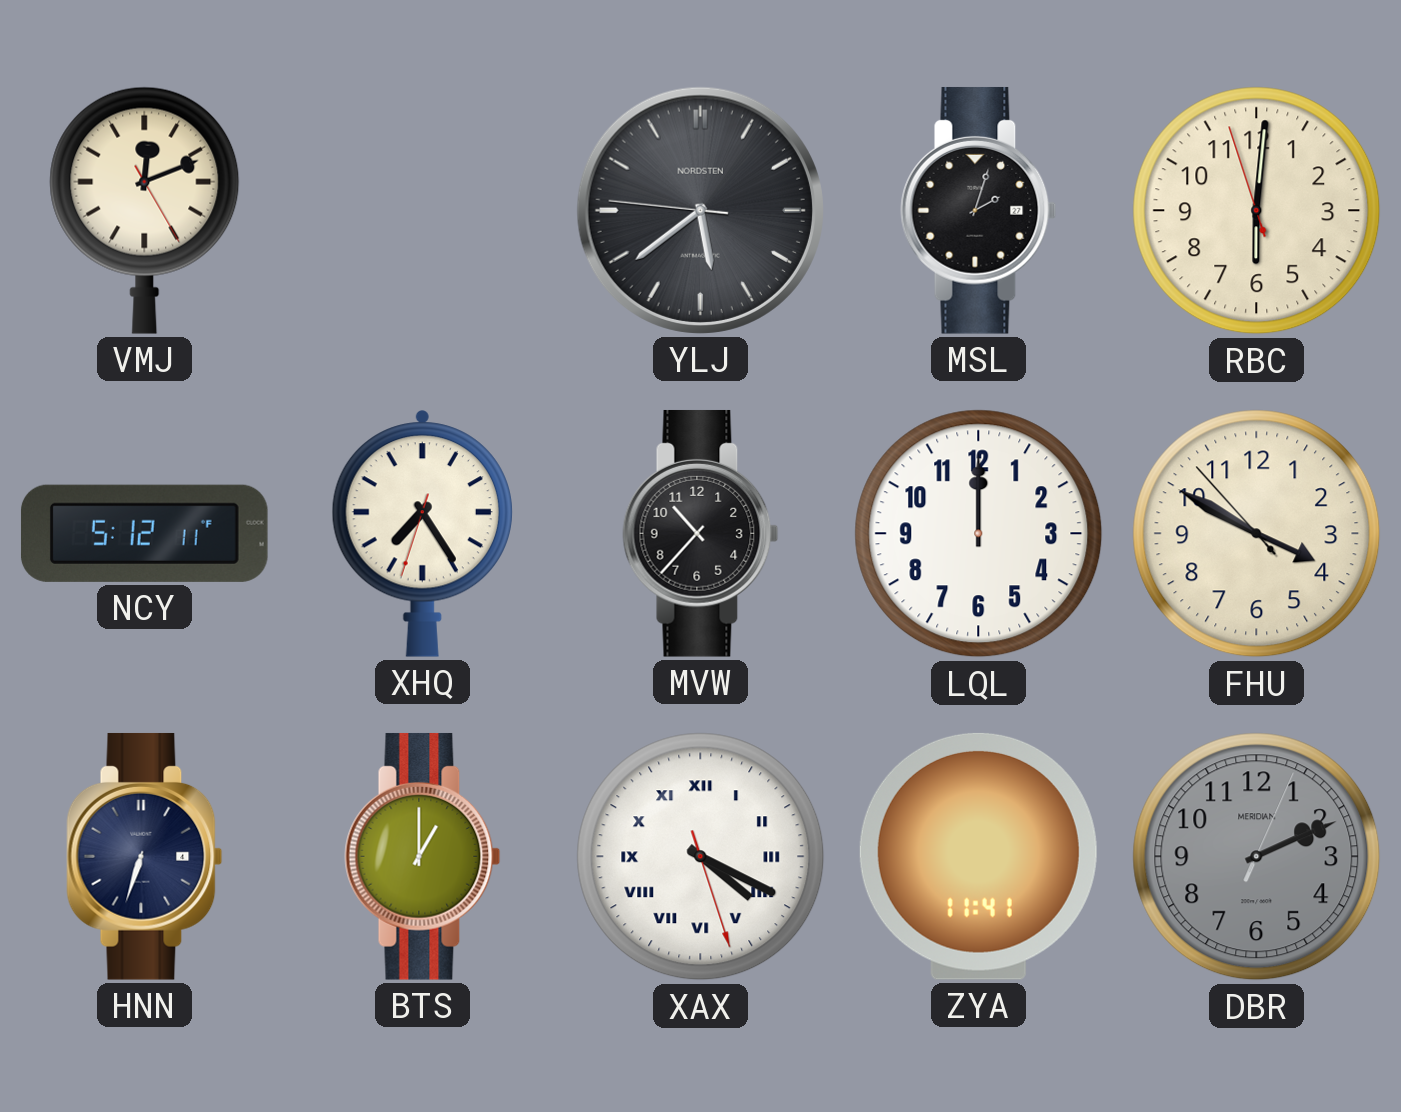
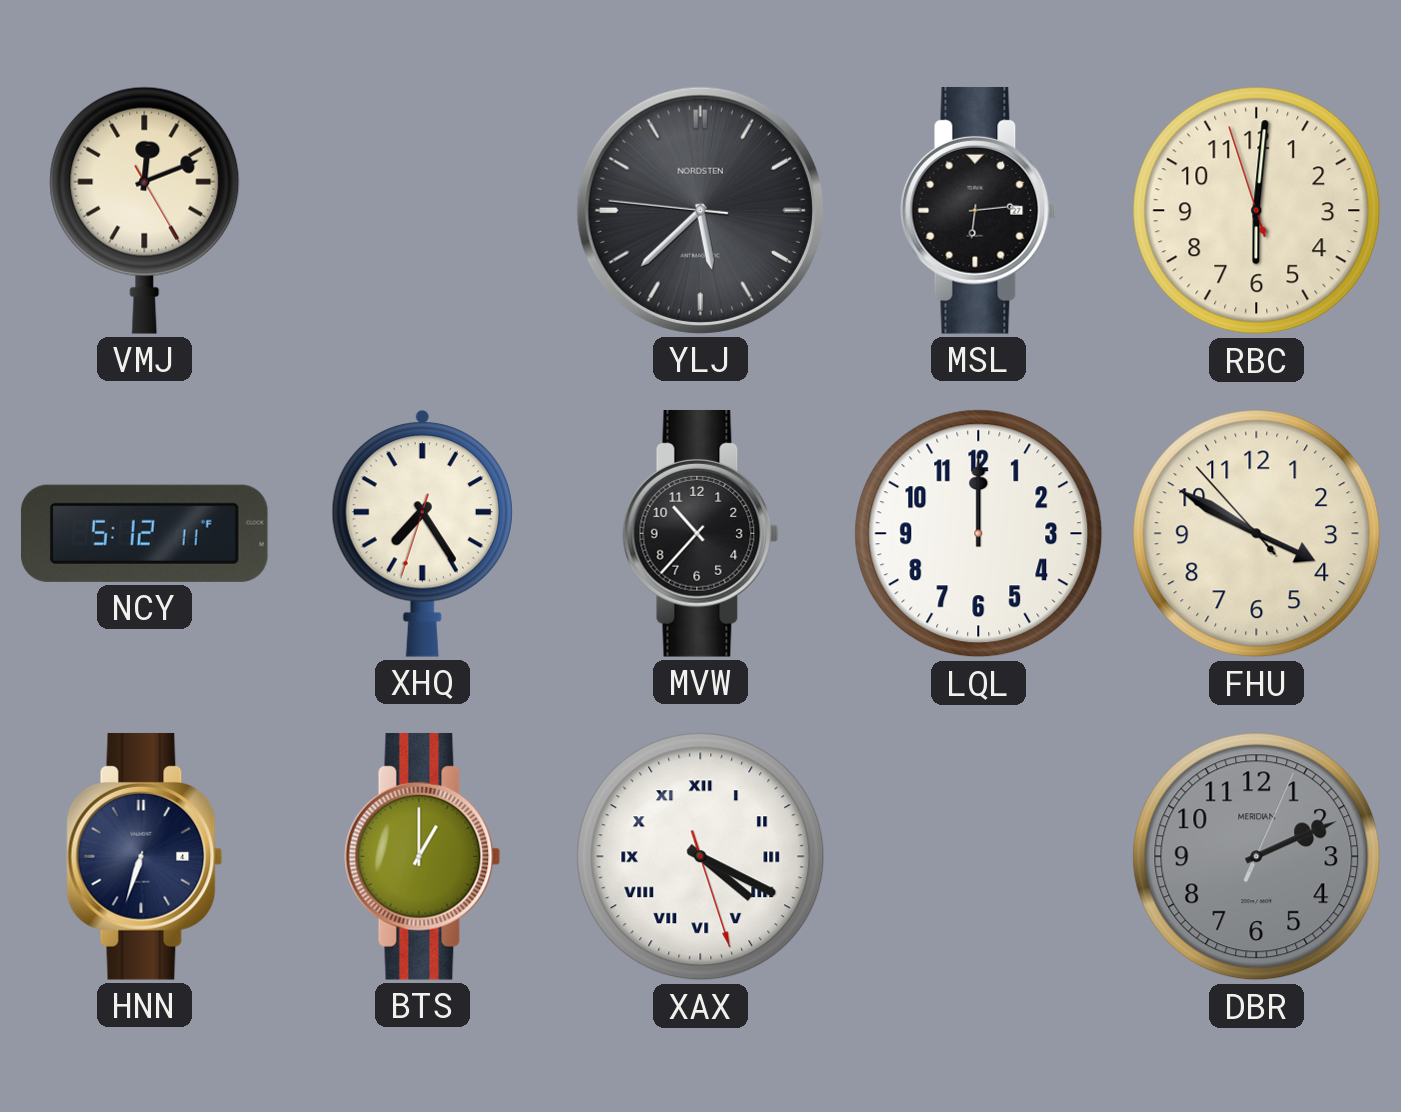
YLJ: 5:38 -> 5:37
MSL: 2:03 -> 6:14
ZYA: 11:41 -> none
